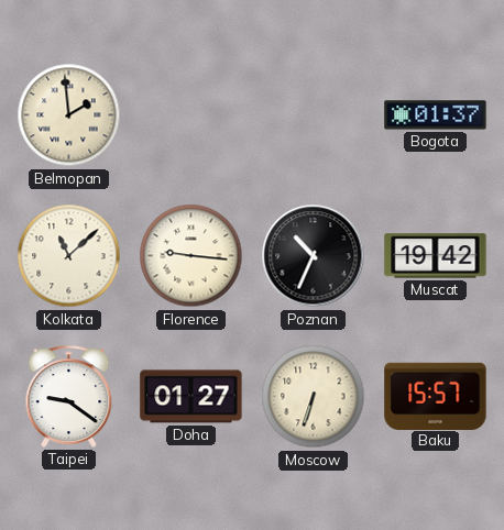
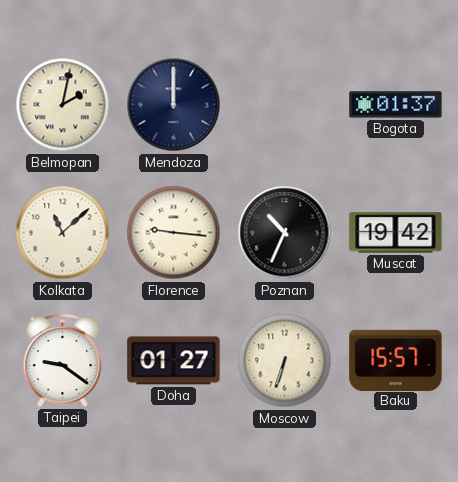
Belmopan: 1:59 -> 2:02
Mendoza: none -> 12:00
